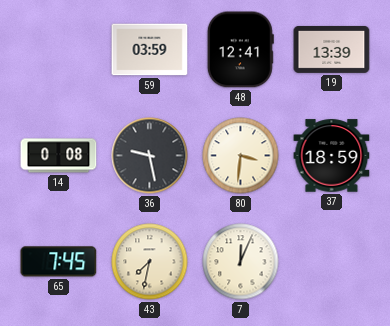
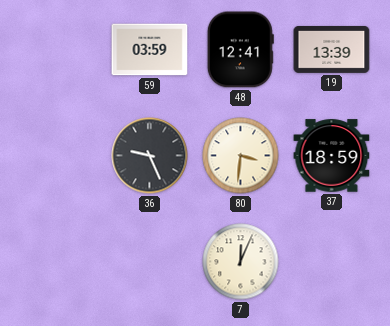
14: 0:08 -> none
36: 9:28 -> 9:26
65: 7:45 -> none
43: 7:32 -> none
